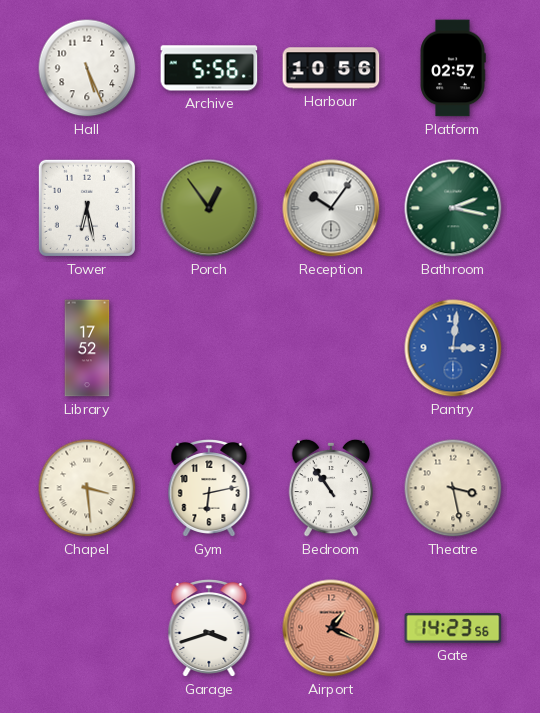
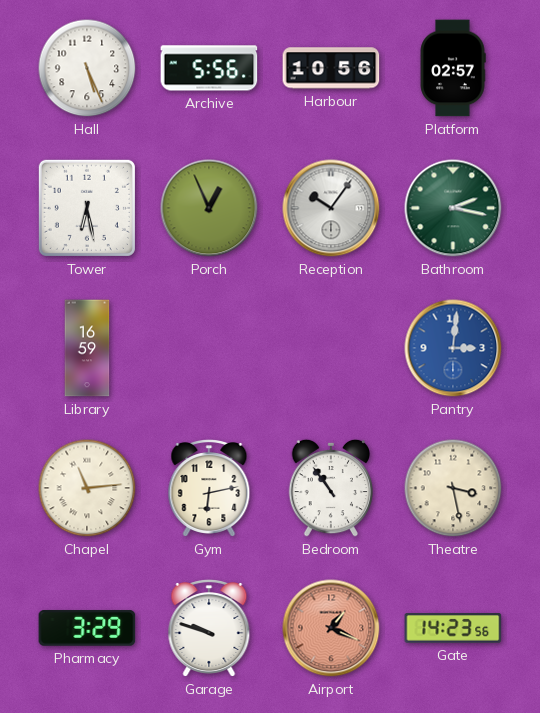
Porch: 12:54 -> 12:56
Library: 17:52 -> 16:59
Chapel: 3:29 -> 11:14
Pharmacy: none -> 3:29
Garage: 3:42 -> 9:48
